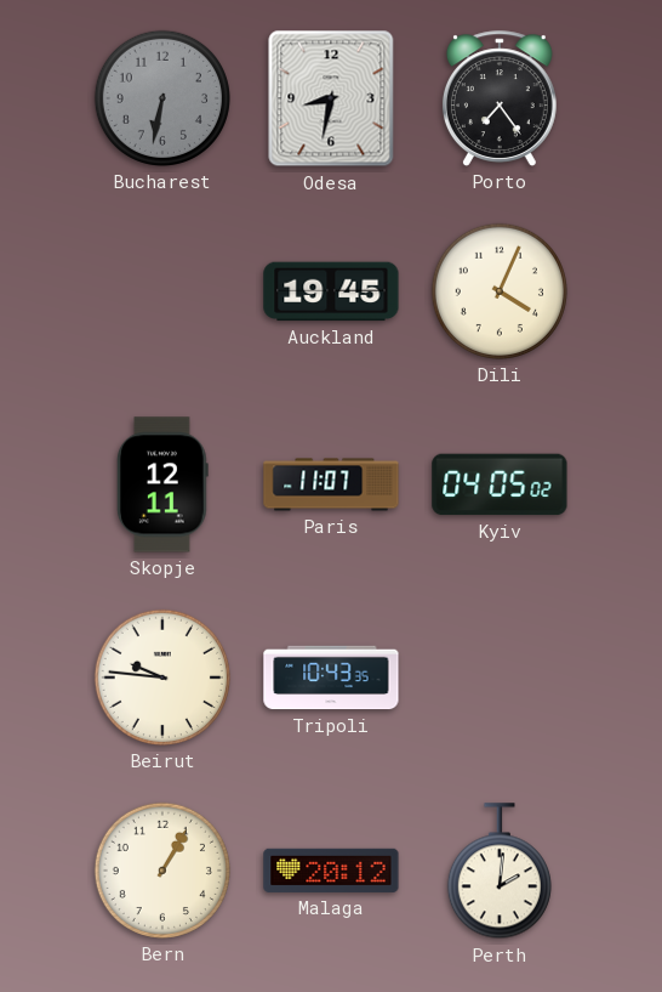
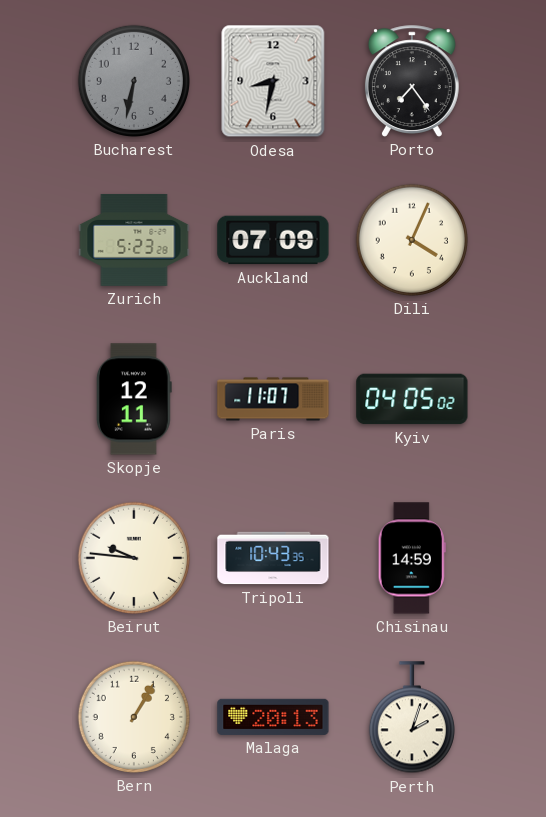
Zurich: none -> 5:23
Auckland: 19:45 -> 07:09
Chisinau: none -> 14:59
Malaga: 20:12 -> 20:13
Perth: 2:01 -> 2:03
